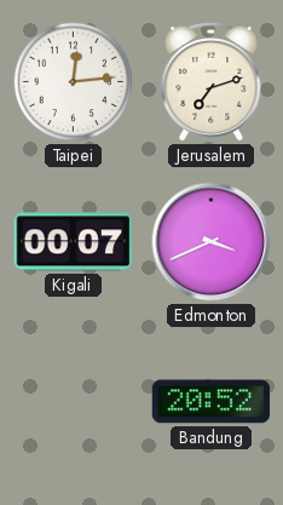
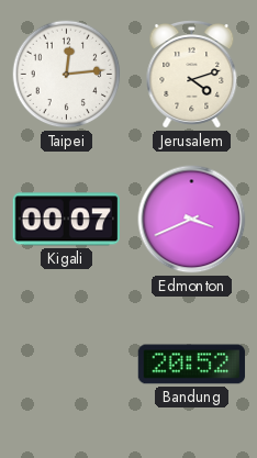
Jerusalem: 7:12 -> 4:12
